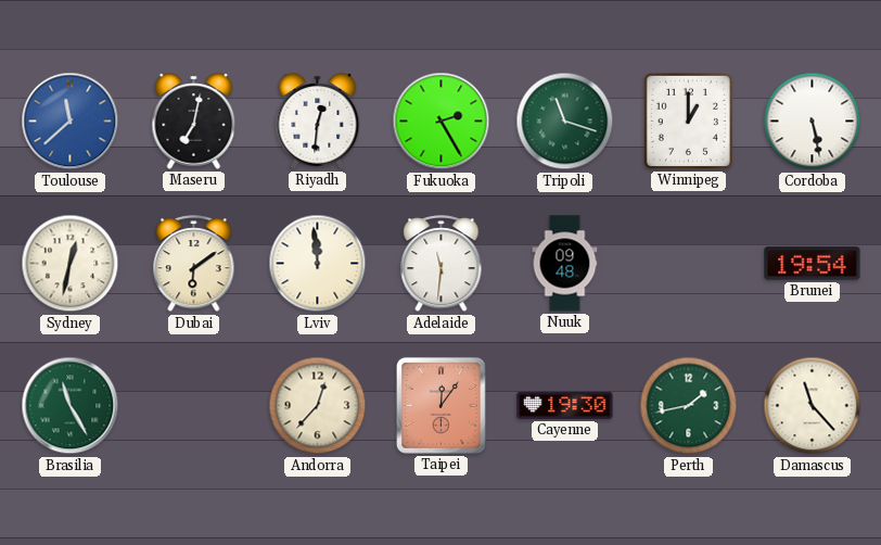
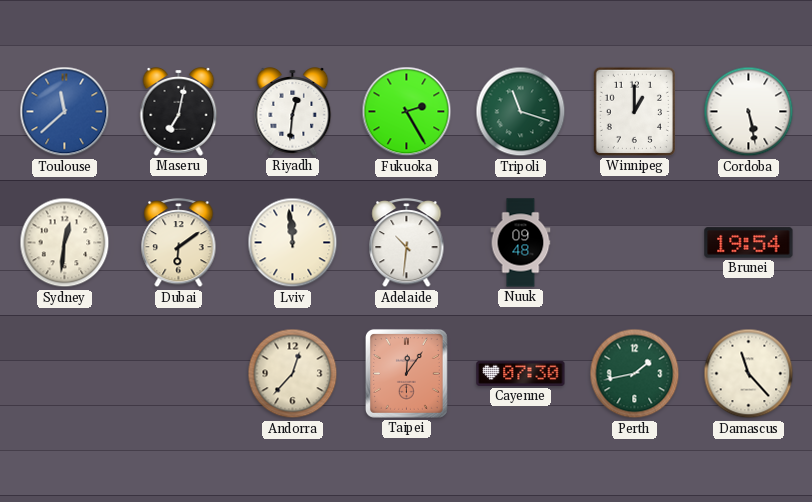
Sydney: 12:32 -> 12:31
Adelaide: 11:31 -> 10:31
Brasilia: 11:25 -> none
Cayenne: 19:30 -> 07:30
